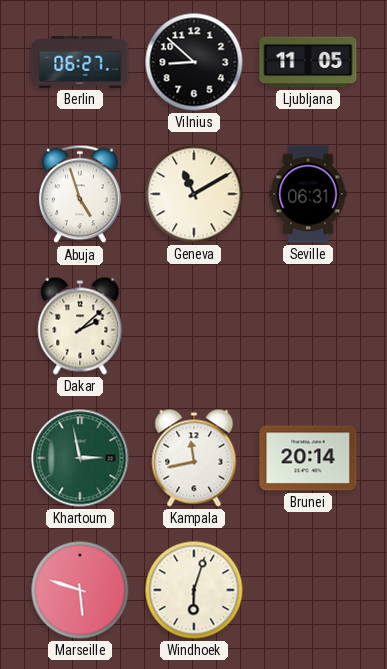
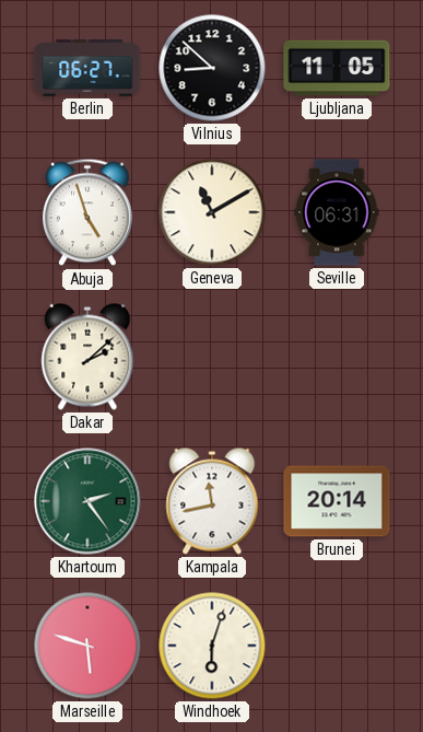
Khartoum: 2:58 -> 2:24
